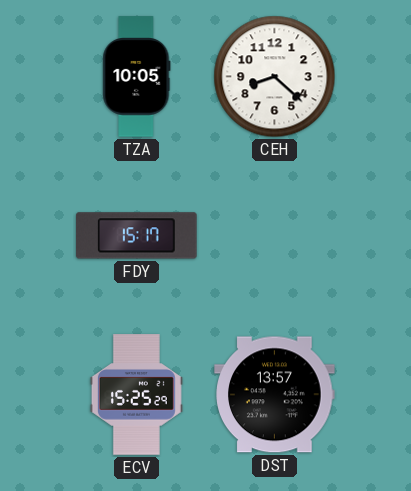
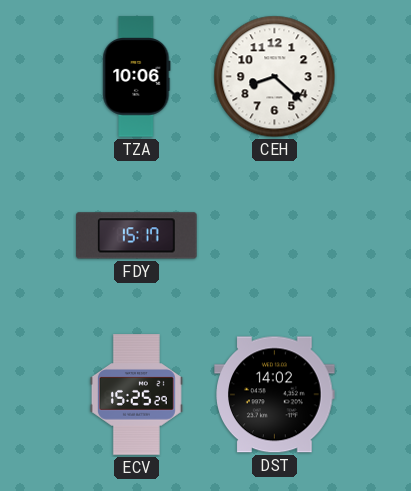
TZA: 10:05 -> 10:06
DST: 13:57 -> 14:02
